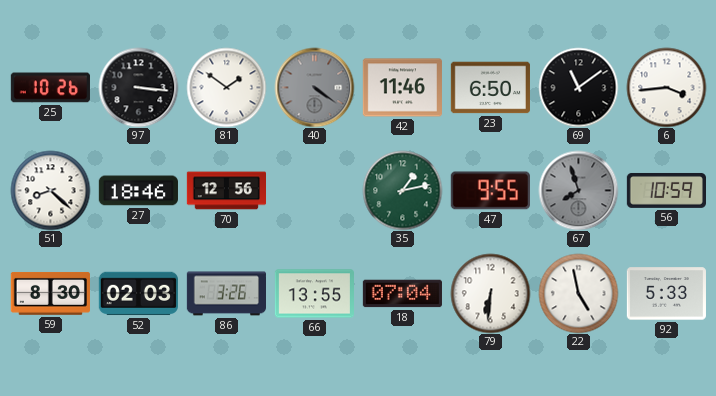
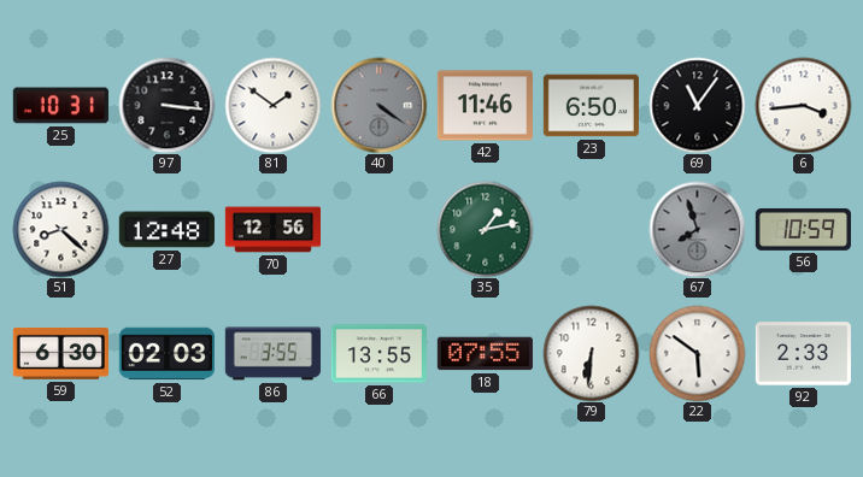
25: 10:26 -> 10:31
69: 11:09 -> 11:06
27: 18:46 -> 12:48
47: 9:55 -> none
59: 8:30 -> 6:30
86: 3:26 -> 3:55
18: 07:04 -> 07:55
22: 4:58 -> 5:51
92: 5:33 -> 2:33
